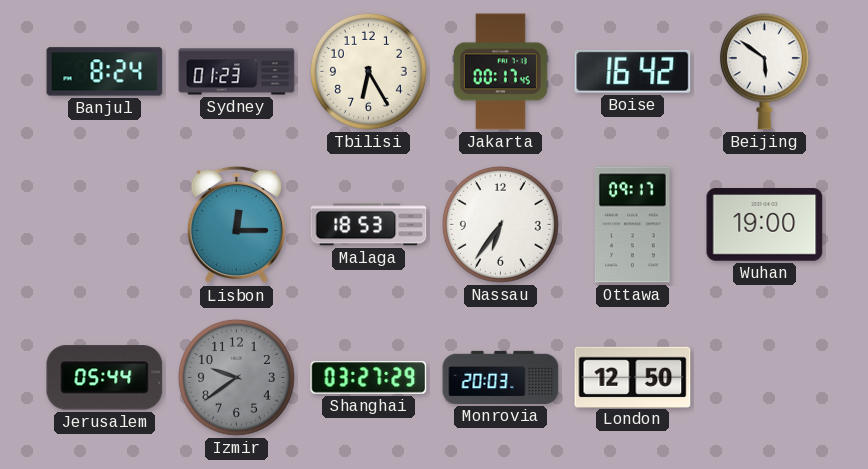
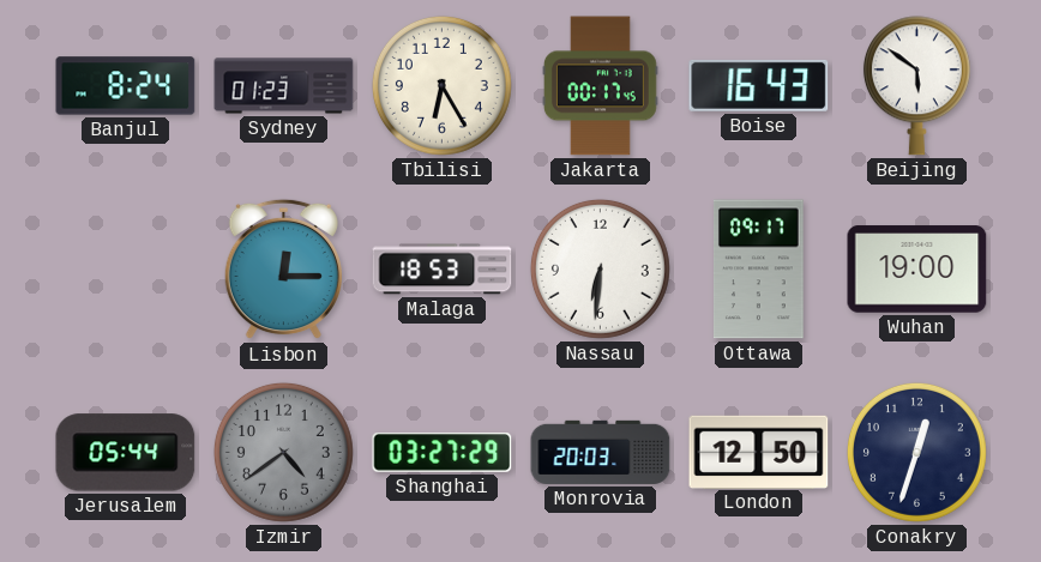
Boise: 16:42 -> 16:43
Nassau: 6:36 -> 6:31
Izmir: 9:39 -> 4:39
Conakry: none -> 12:33
